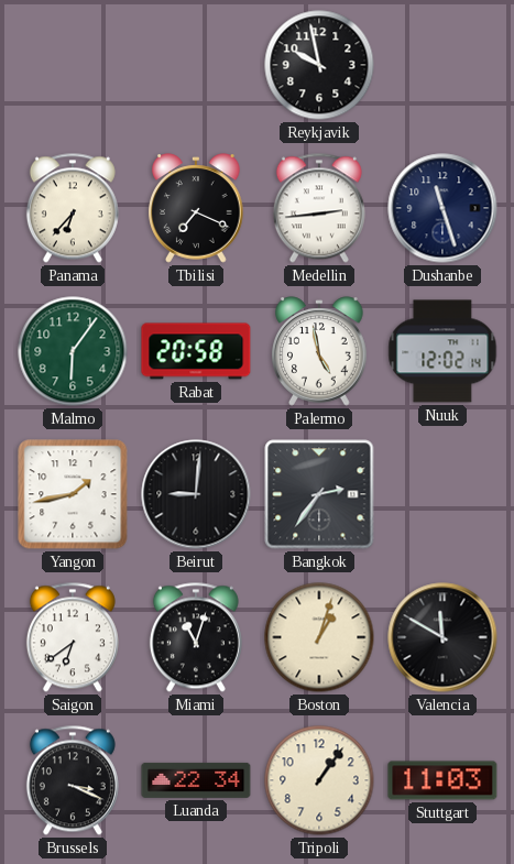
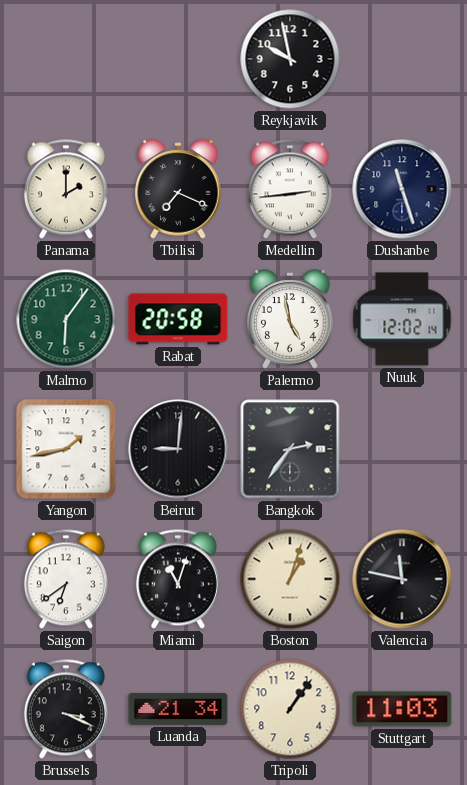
Panama: 6:37 -> 2:00
Valencia: 11:50 -> 11:47
Luanda: 22:34 -> 21:34
